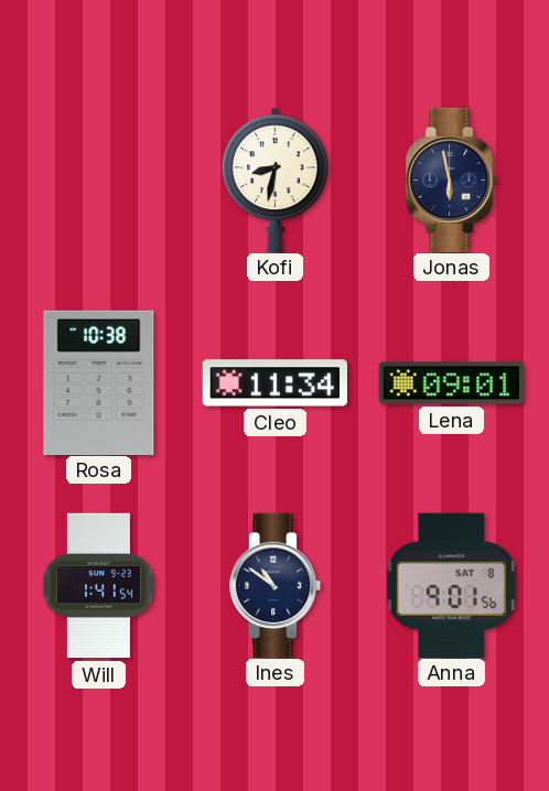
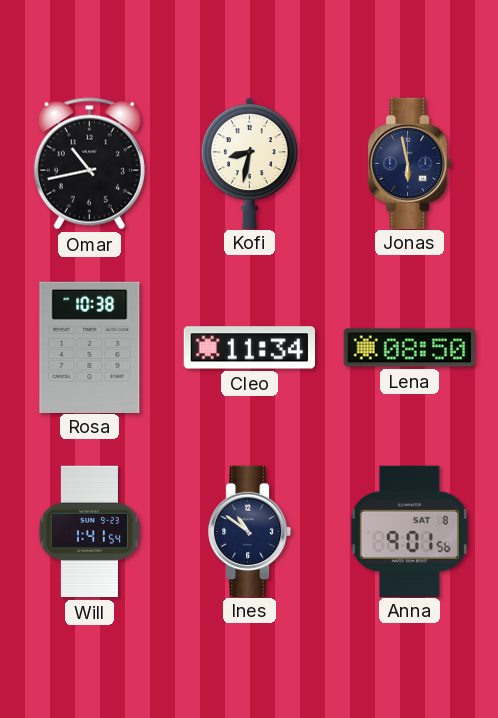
Omar: none -> 10:43
Lena: 09:01 -> 08:50
